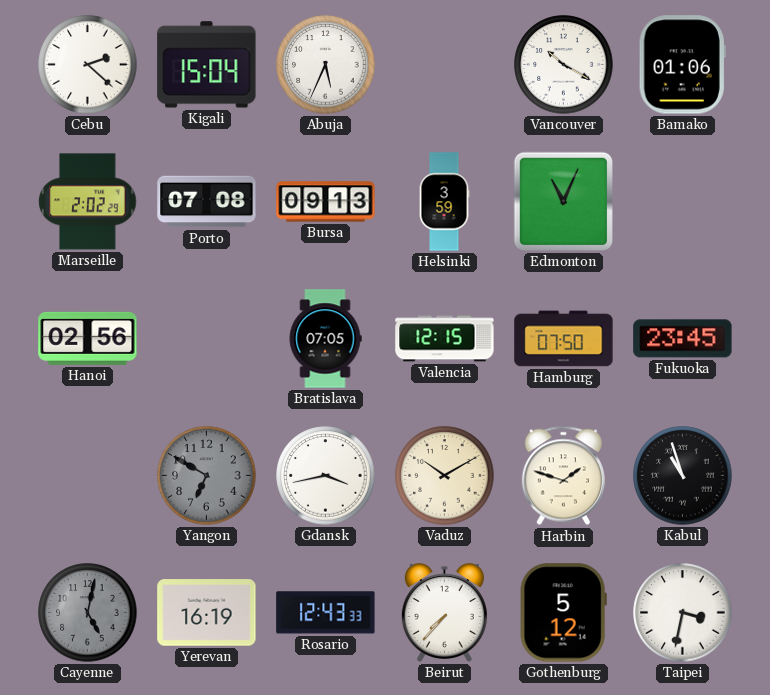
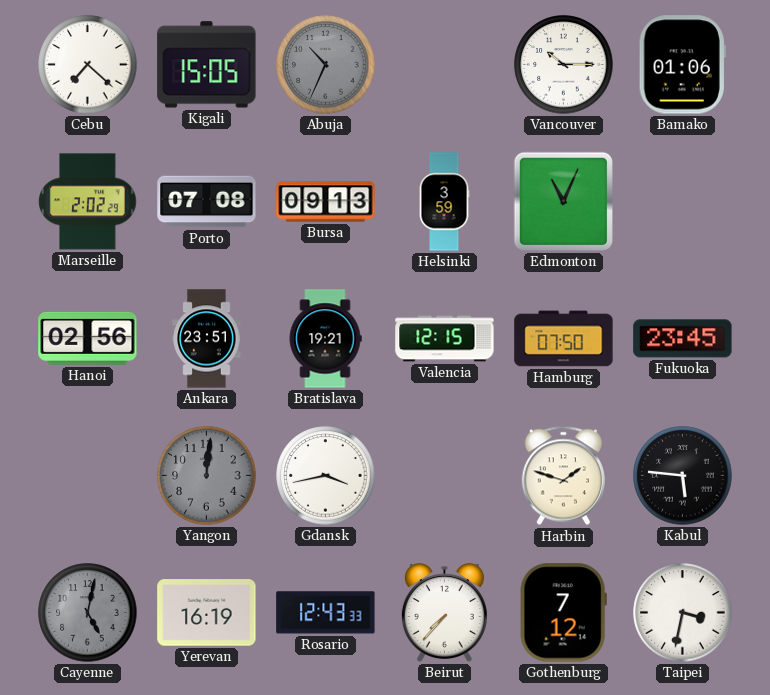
Cebu: 2:22 -> 7:22
Kigali: 15:04 -> 15:05
Abuja: 5:34 -> 10:34
Abuja dial: white -> grey
Vancouver: 10:20 -> 10:15
Ankara: none -> 23:51
Bratislava: 07:05 -> 19:21
Yangon: 6:50 -> 12:01
Vaduz: 10:10 -> none
Kabul: 10:57 -> 5:46
Gothenburg: 5:12 -> 7:12
